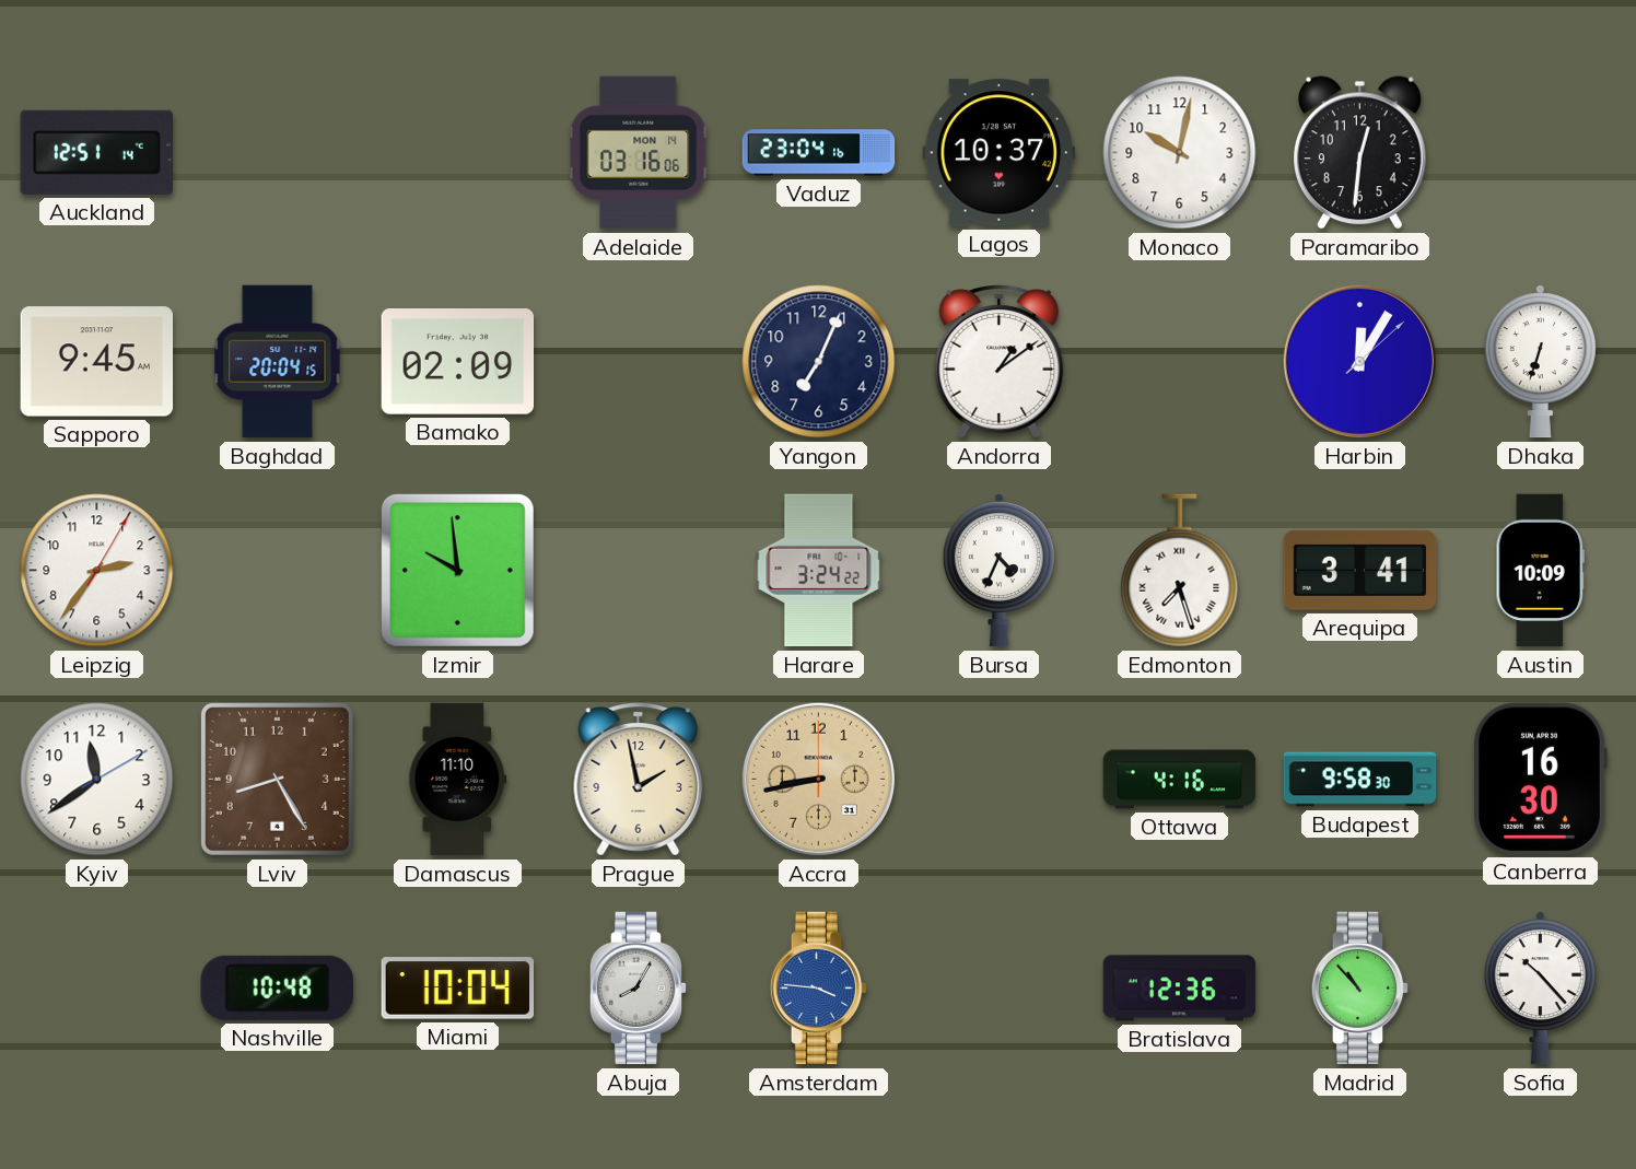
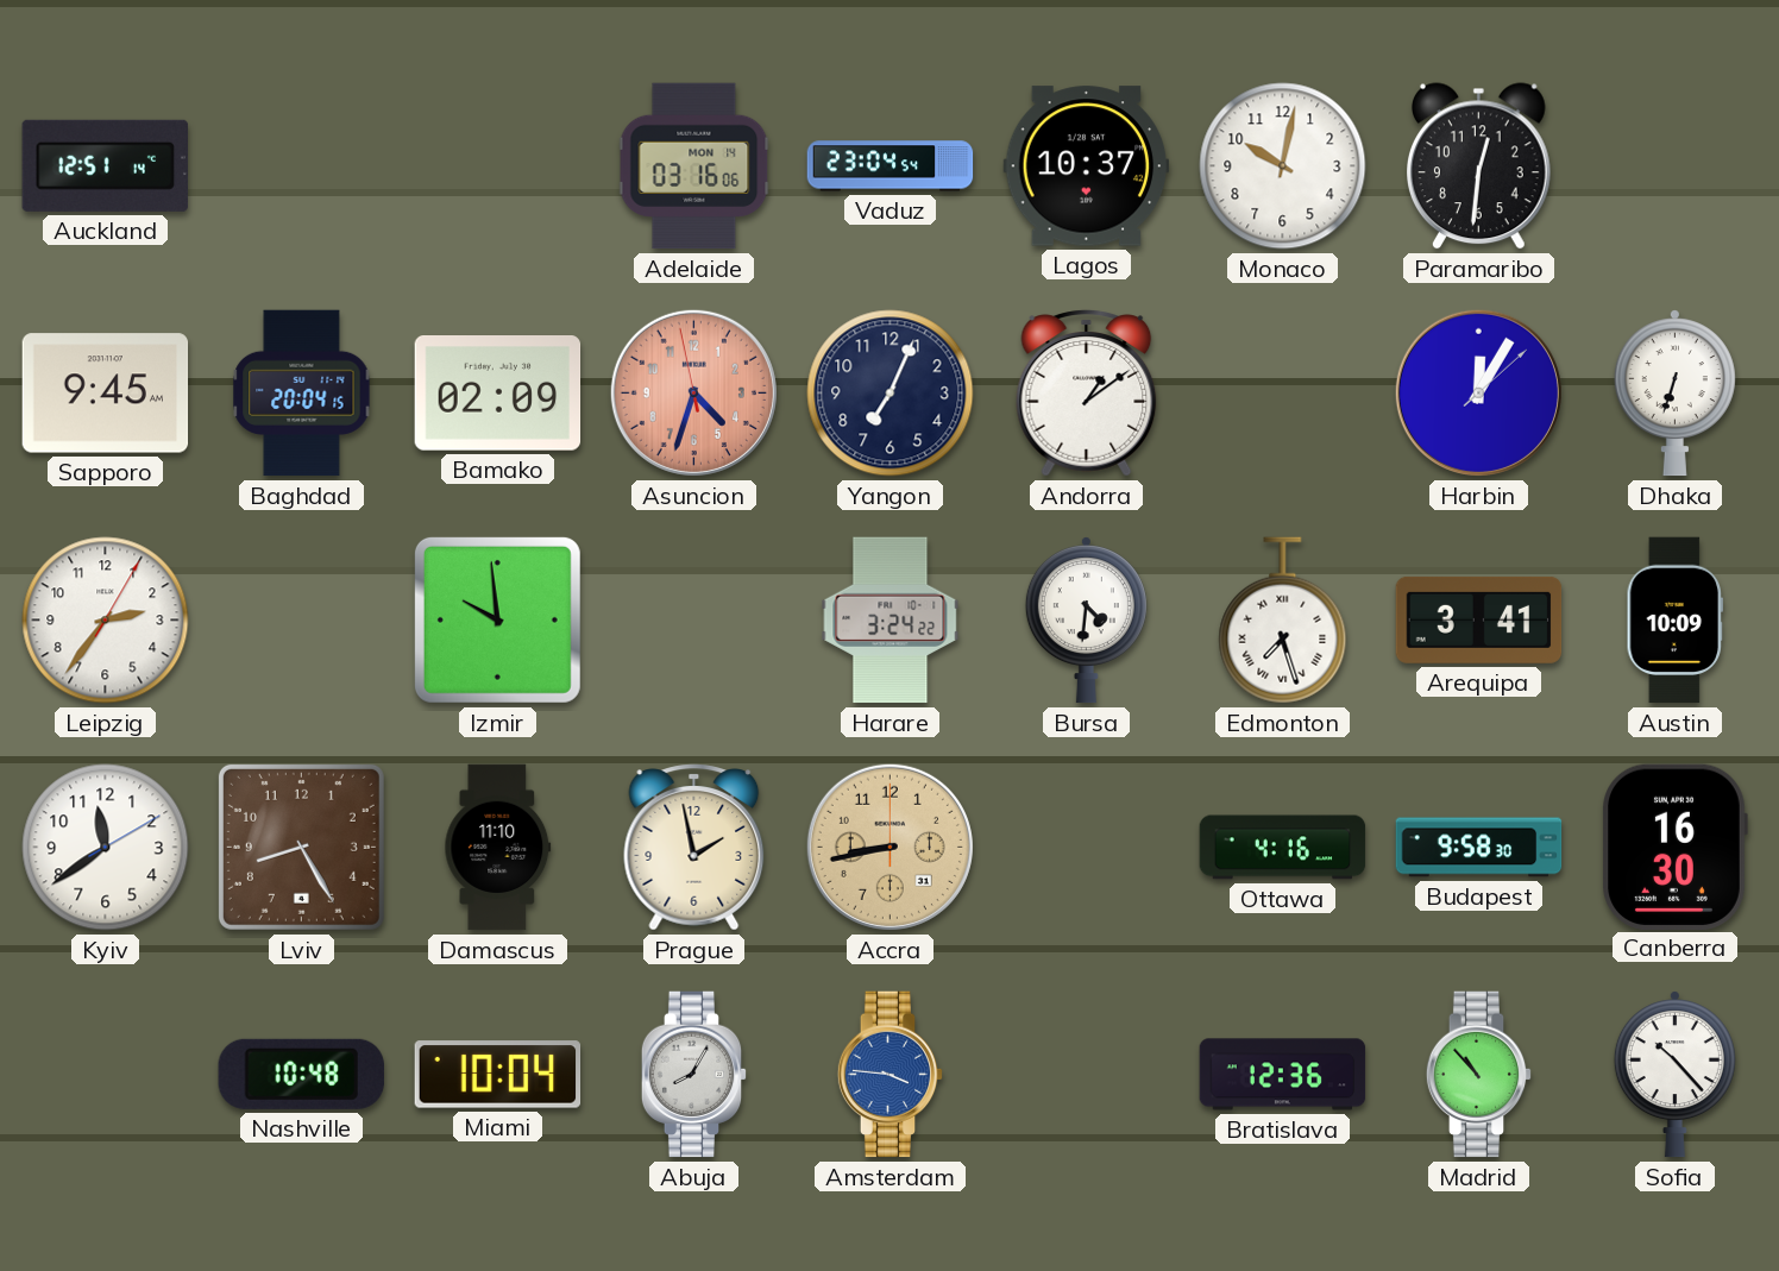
Vaduz: 23:04:16 -> 23:04:54
Asuncion: none -> 4:32
Bursa: 4:34 -> 4:31
